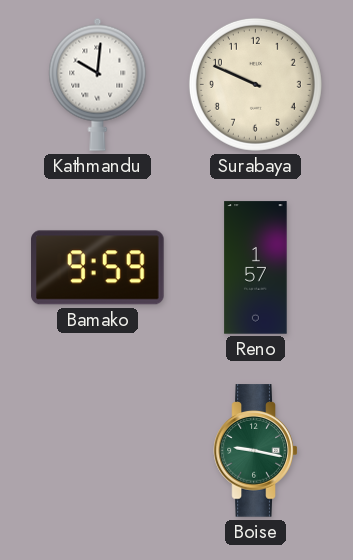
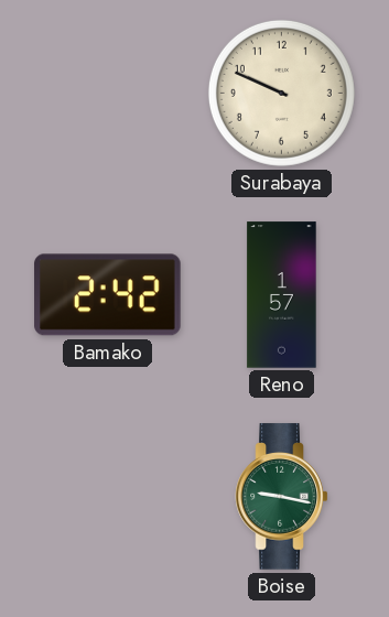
Kathmandu: 10:01 -> none
Bamako: 9:59 -> 2:42
